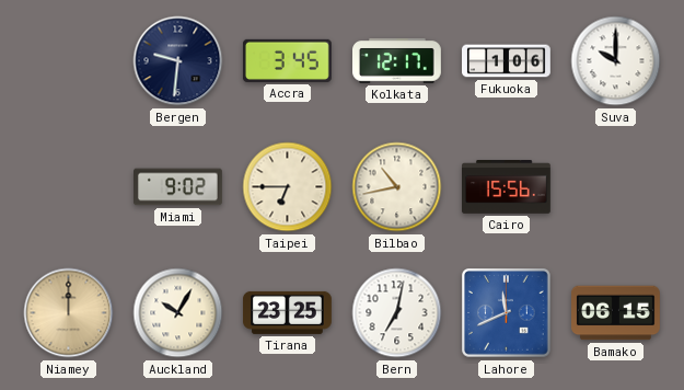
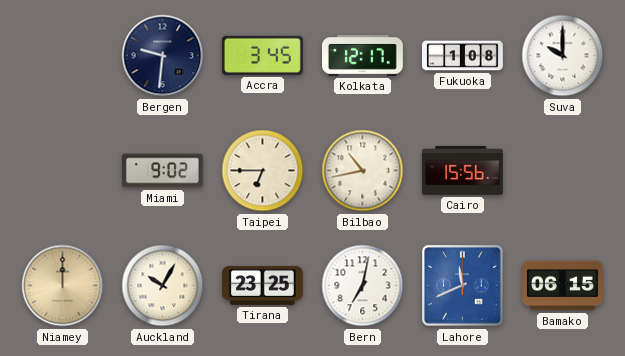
Fukuoka: 1:06 -> 1:08
